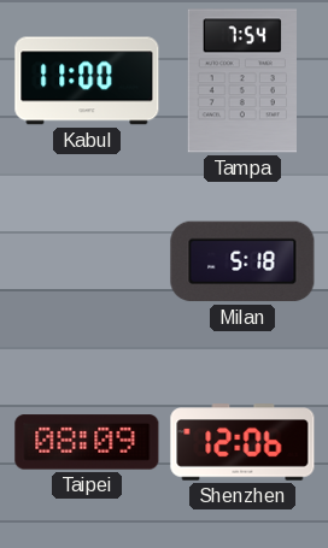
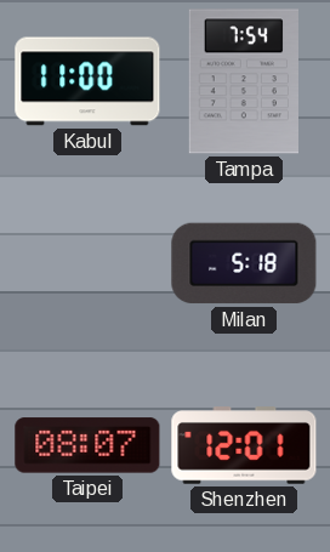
Taipei: 08:09 -> 08:07
Shenzhen: 12:06 -> 12:01
